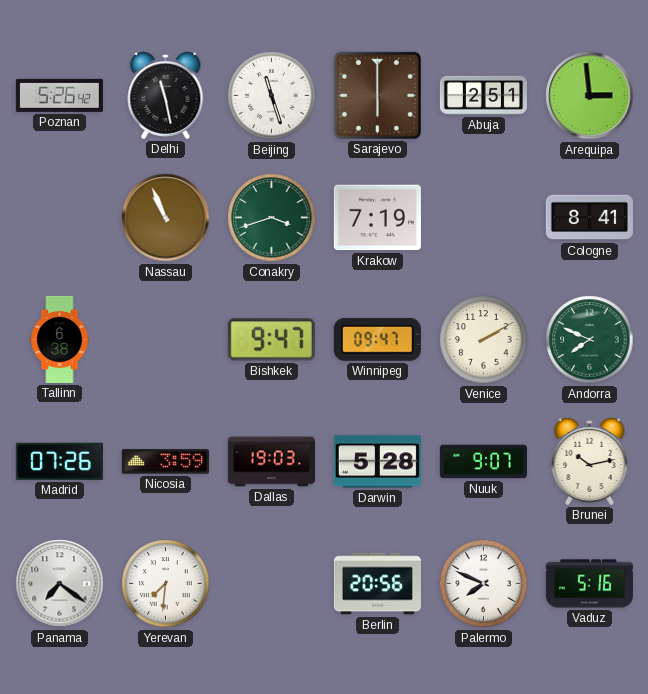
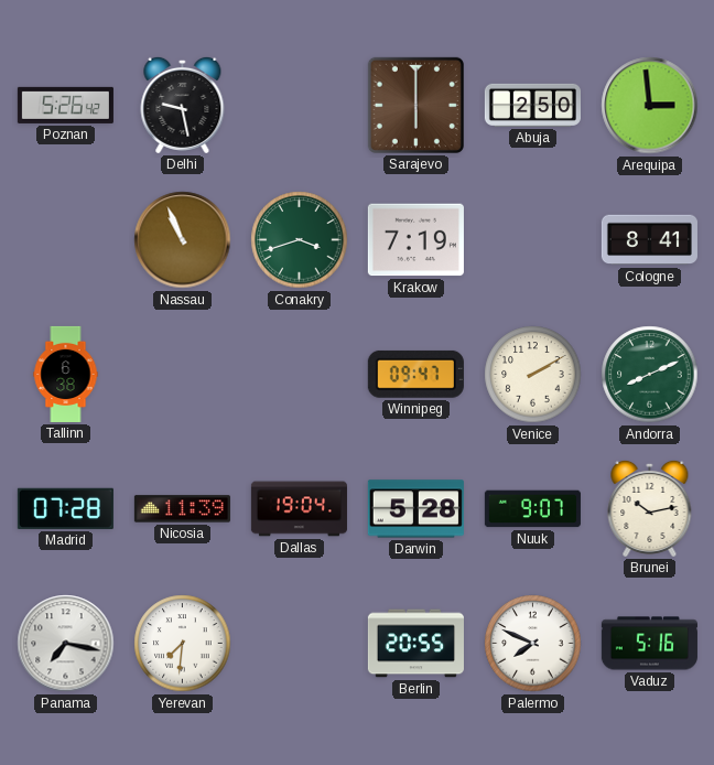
Delhi: 11:28 -> 9:28
Beijing: 11:27 -> none
Abuja: 2:51 -> 2:50
Bishkek: 9:47 -> none
Andorra: 7:49 -> 8:11
Madrid: 07:26 -> 07:28
Nicosia: 3:59 -> 11:39
Dallas: 19:03 -> 19:04
Panama: 7:21 -> 7:17
Berlin: 20:56 -> 20:55
